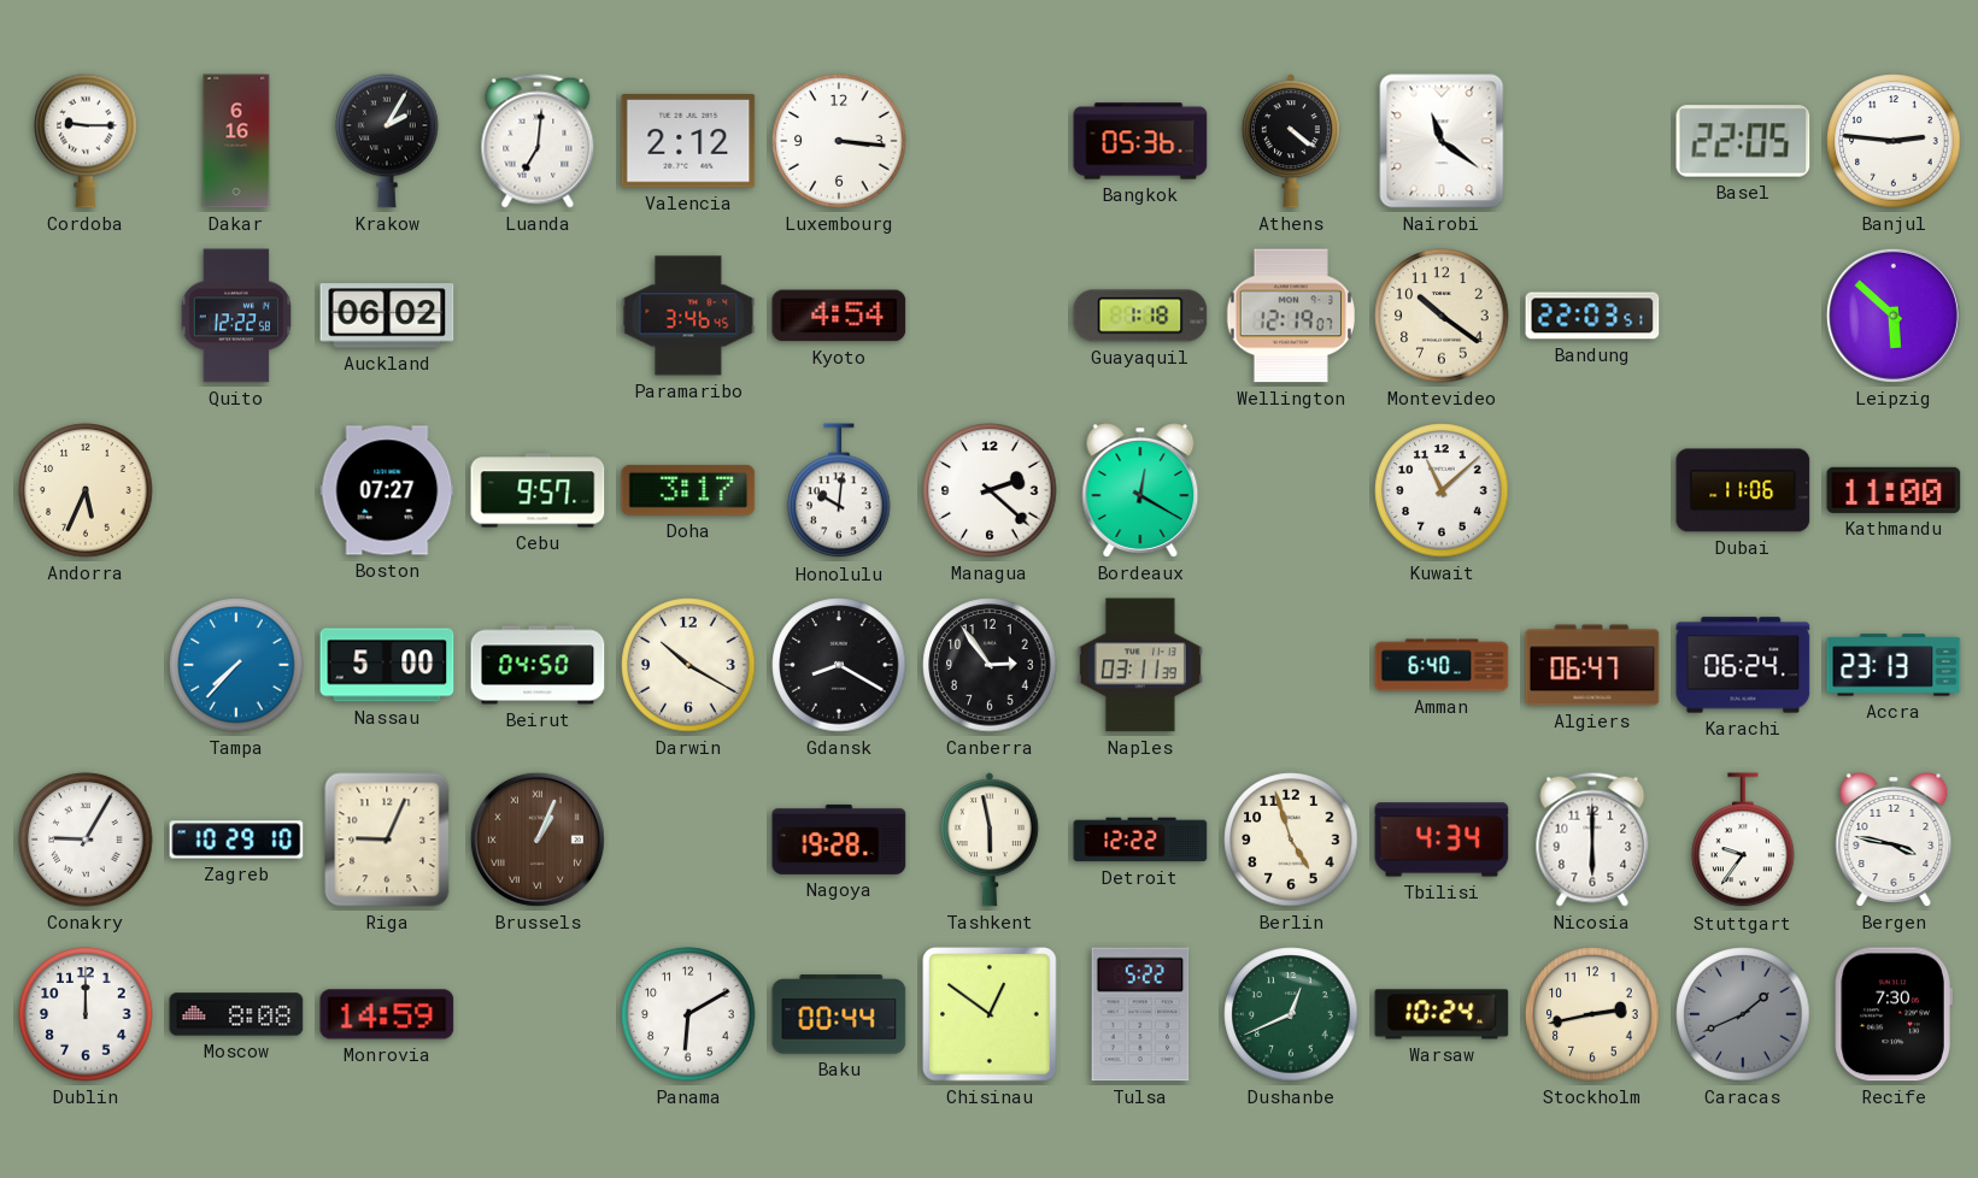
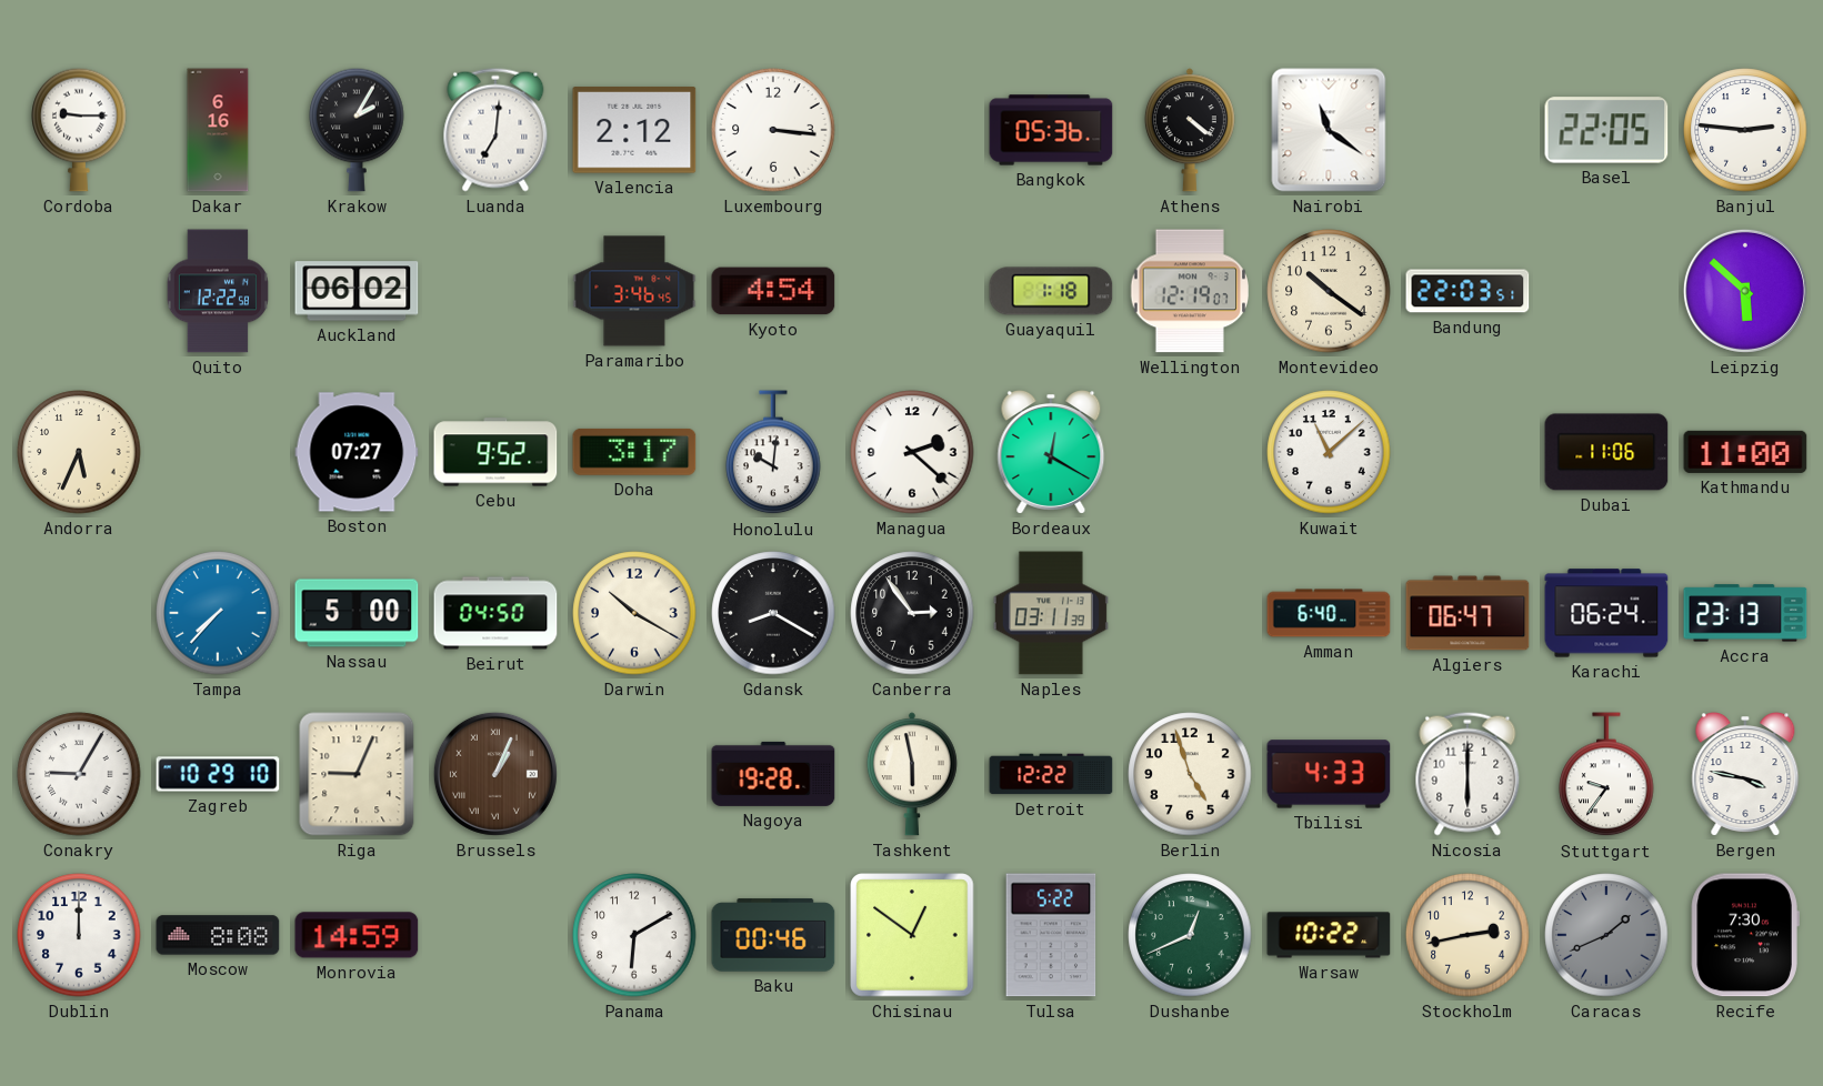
Cebu: 9:57 -> 9:52
Tbilisi: 4:34 -> 4:33
Baku: 00:44 -> 00:46
Warsaw: 10:24 -> 10:22
